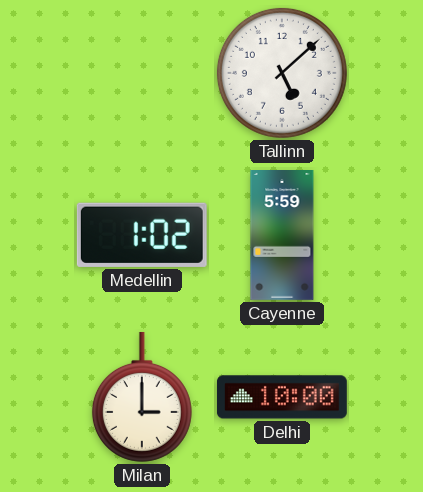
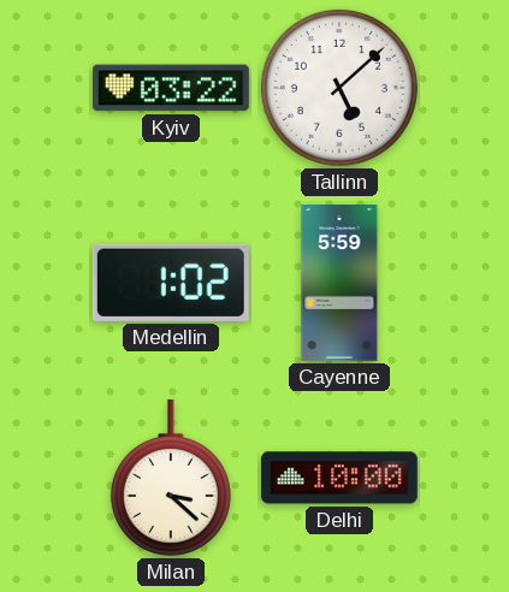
Kyiv: none -> 03:22
Milan: 3:00 -> 3:22
